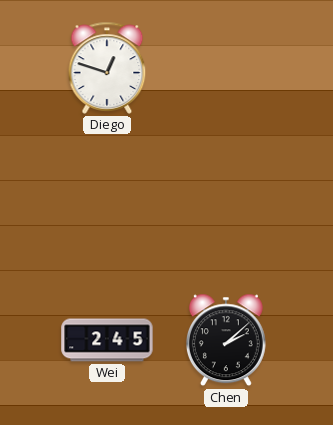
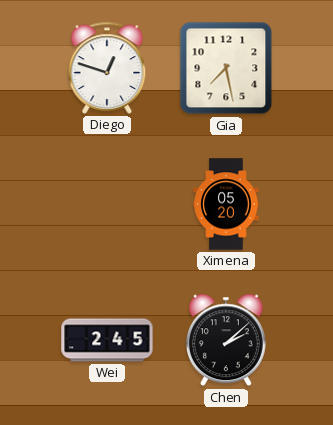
Gia: none -> 7:28
Ximena: none -> 05:20
